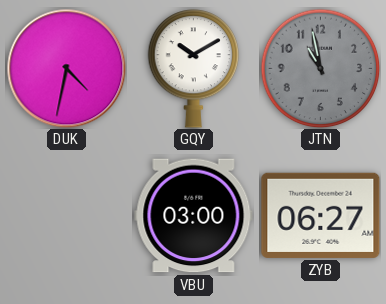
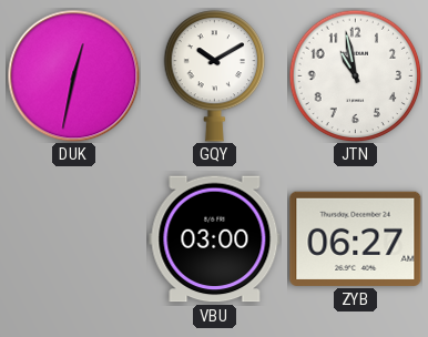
DUK: 4:32 -> 12:32
JTN dial: grey -> white
